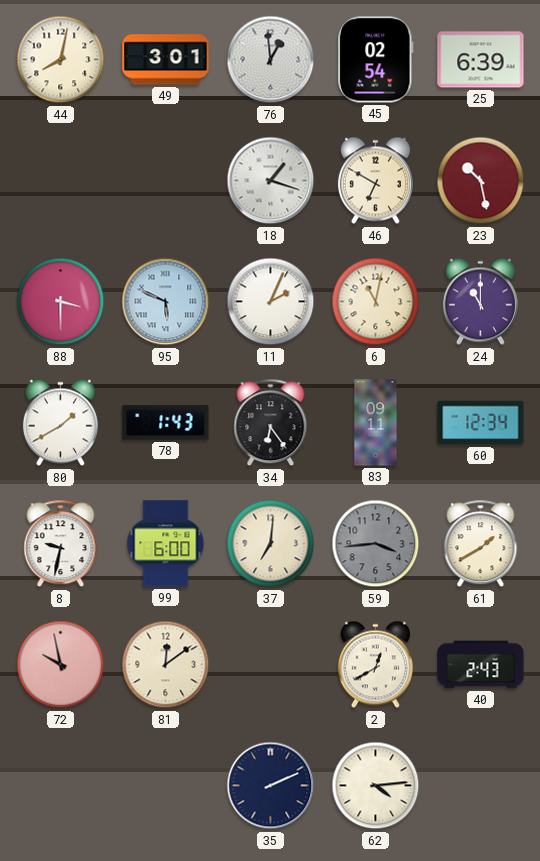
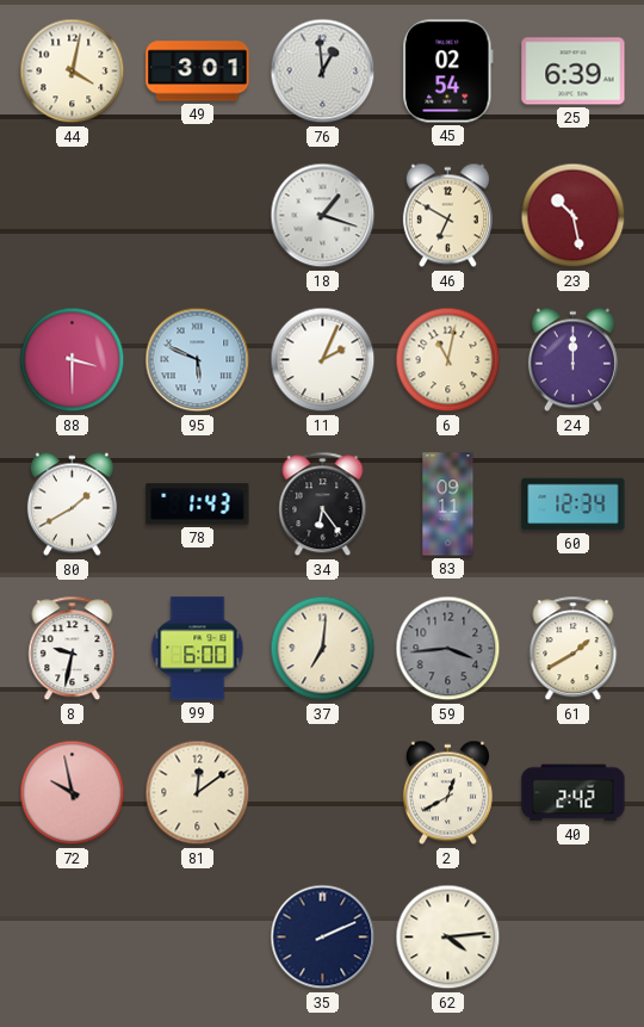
44: 8:02 -> 4:02
24: 11:00 -> 12:00
40: 2:43 -> 2:42
